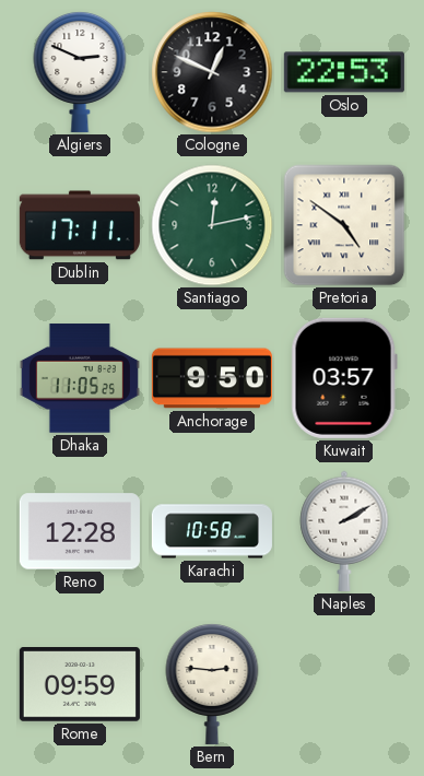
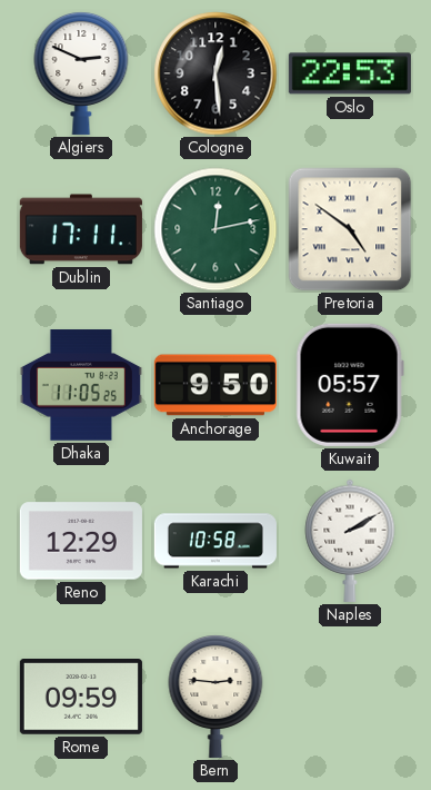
Cologne: 12:49 -> 12:29
Kuwait: 03:57 -> 05:57
Reno: 12:28 -> 12:29
